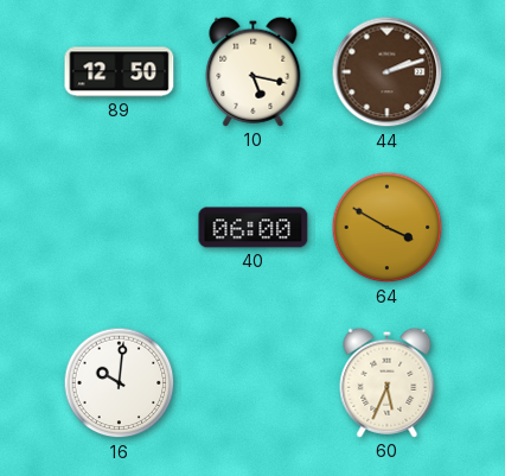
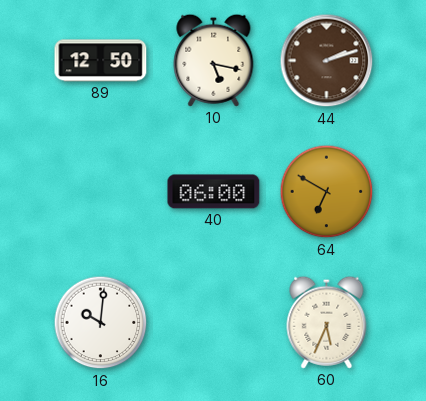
64: 3:50 -> 6:50
